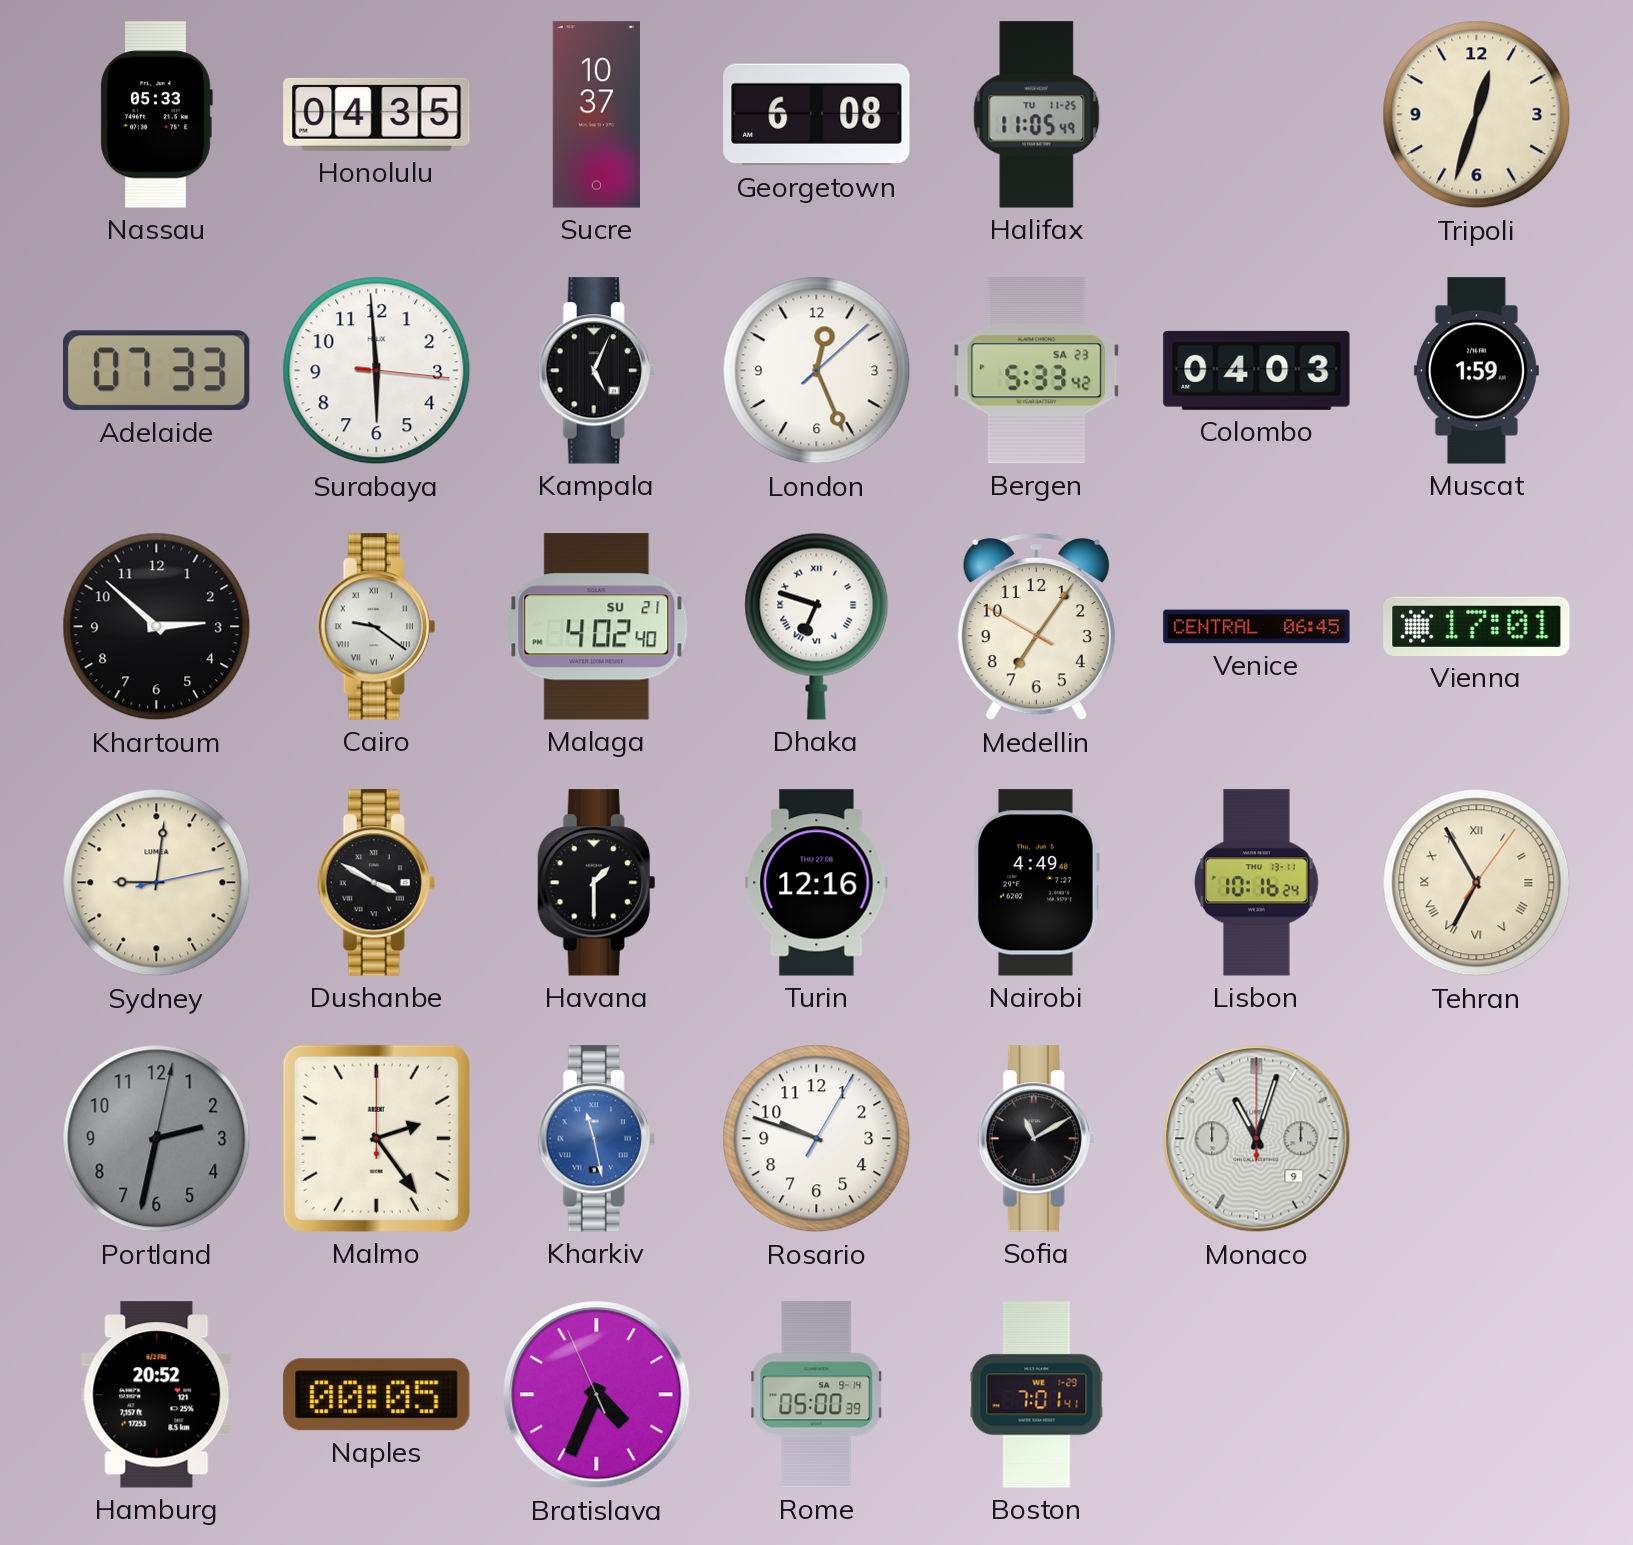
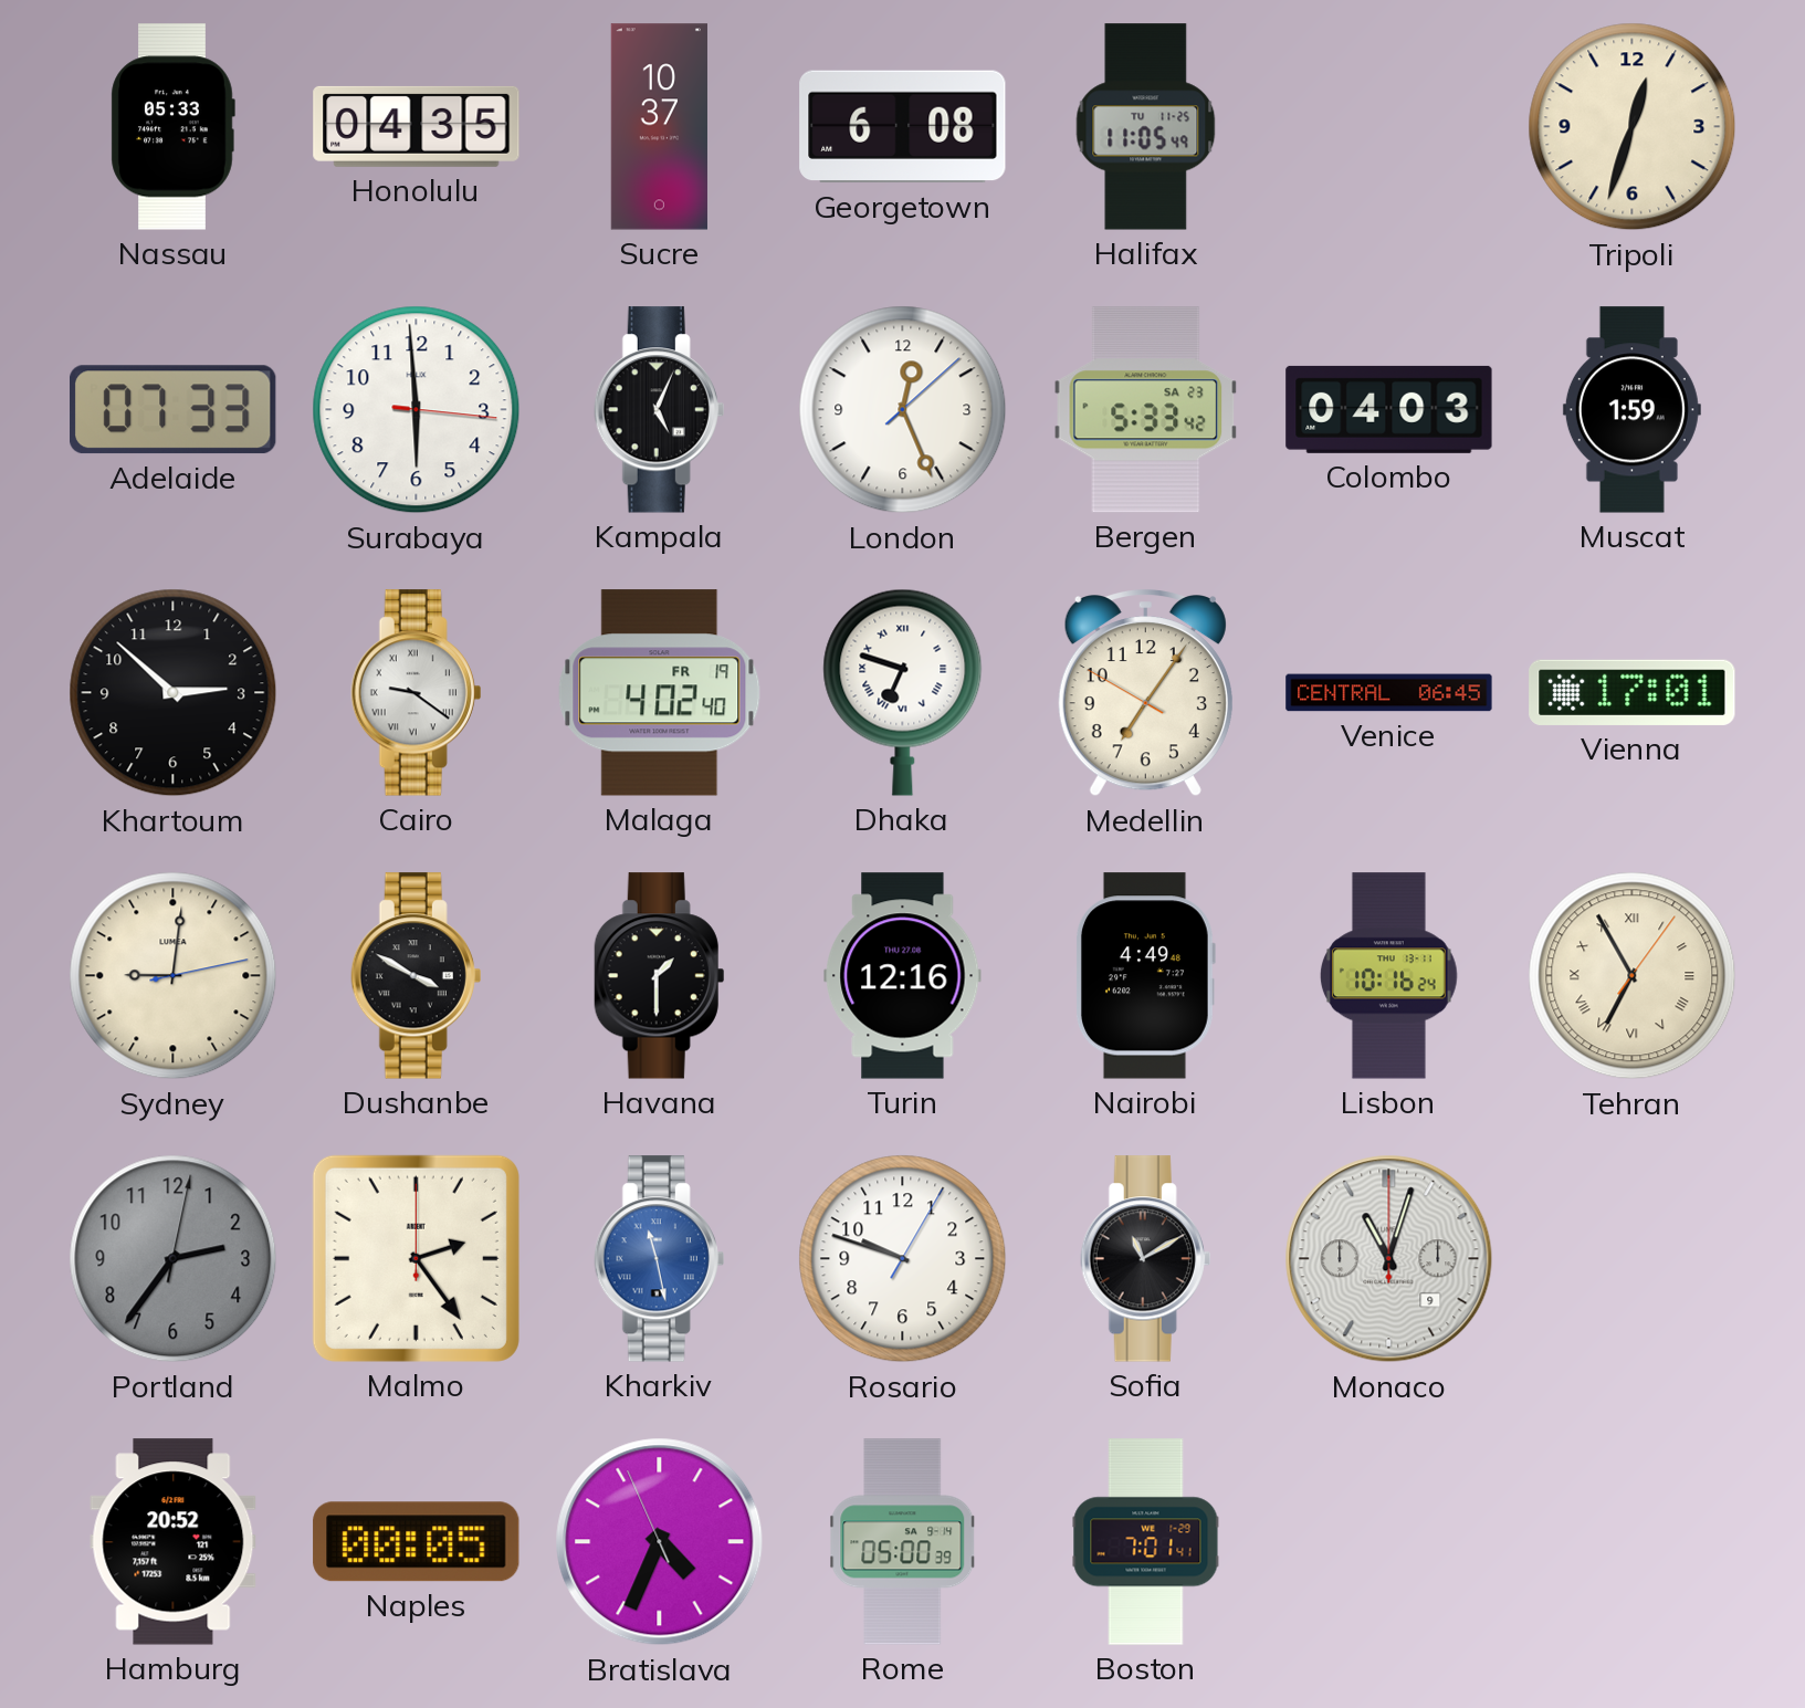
Malaga date: SU 21 -> FR 19
Portland: 2:32 -> 2:36
